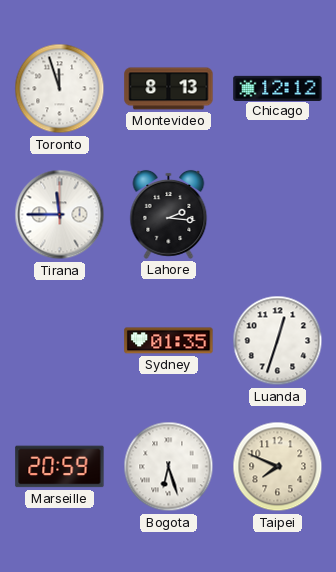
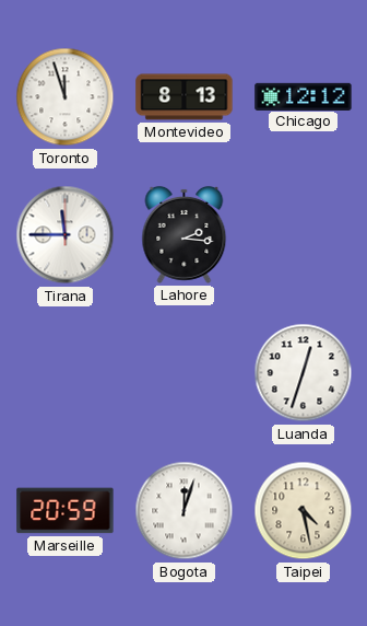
Sydney: 01:35 -> none
Bogota: 6:27 -> 12:03
Taipei: 7:49 -> 4:28
